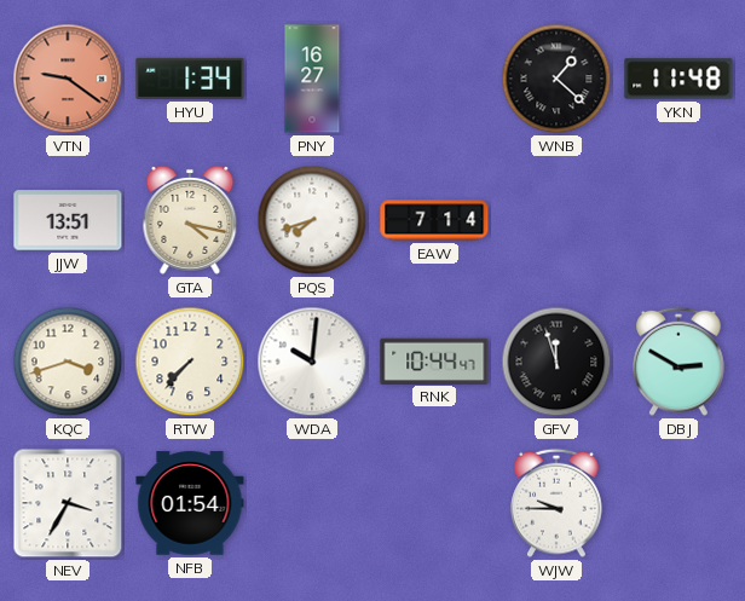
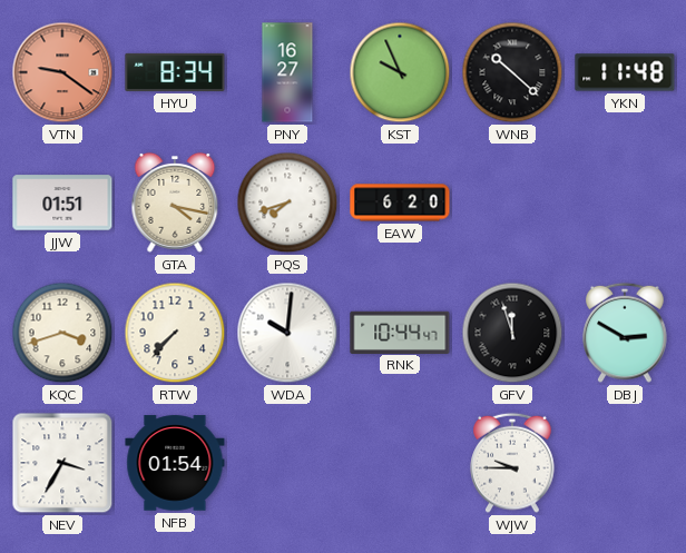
HYU: 1:34 -> 8:34
KST: none -> 9:56
WNB: 1:22 -> 10:22
JJW: 13:51 -> 01:51
EAW: 7:14 -> 6:20
